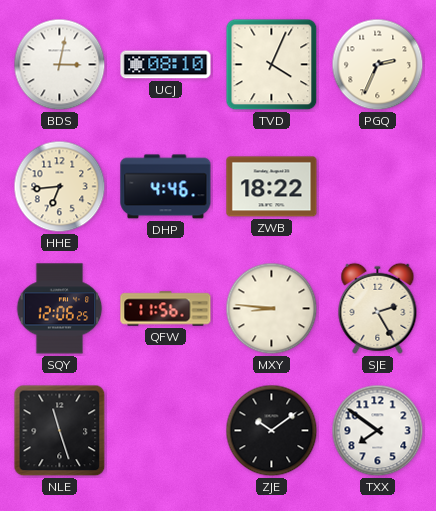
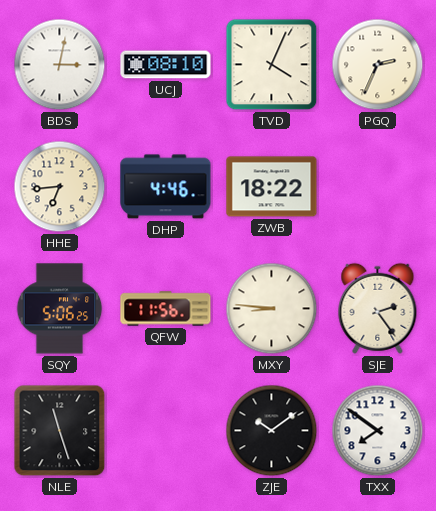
SQY: 12:06 -> 5:06
SJE: 2:25 -> 2:24
